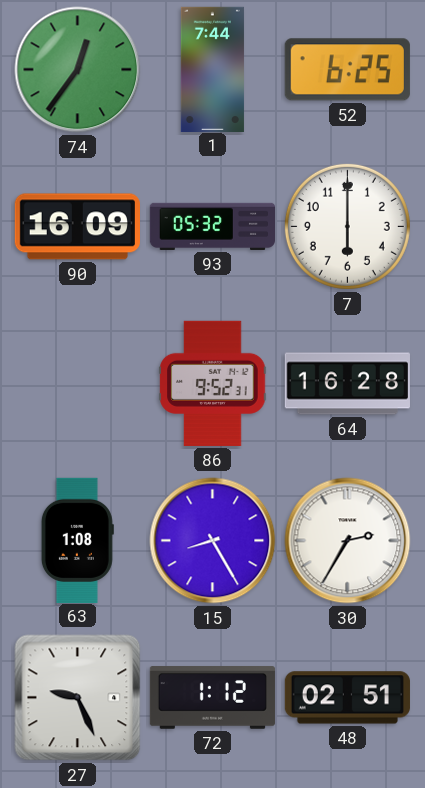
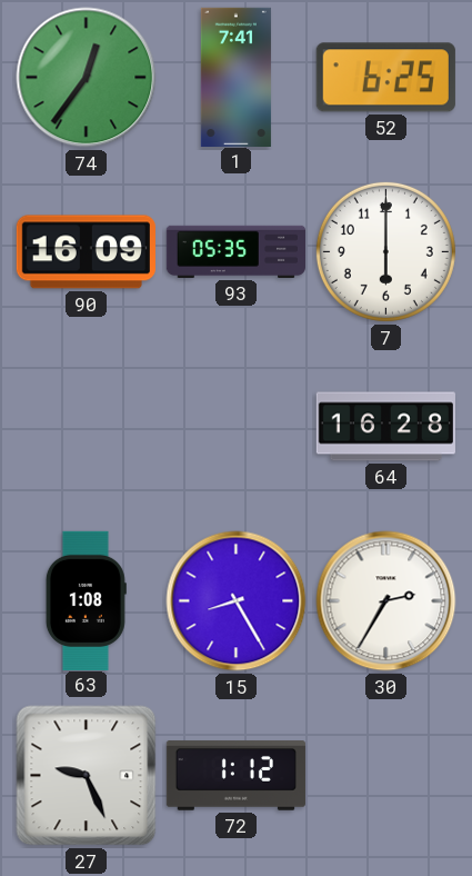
1: 7:44 -> 7:41
93: 05:32 -> 05:35
86: 9:52 -> none
48: 02:51 -> none
